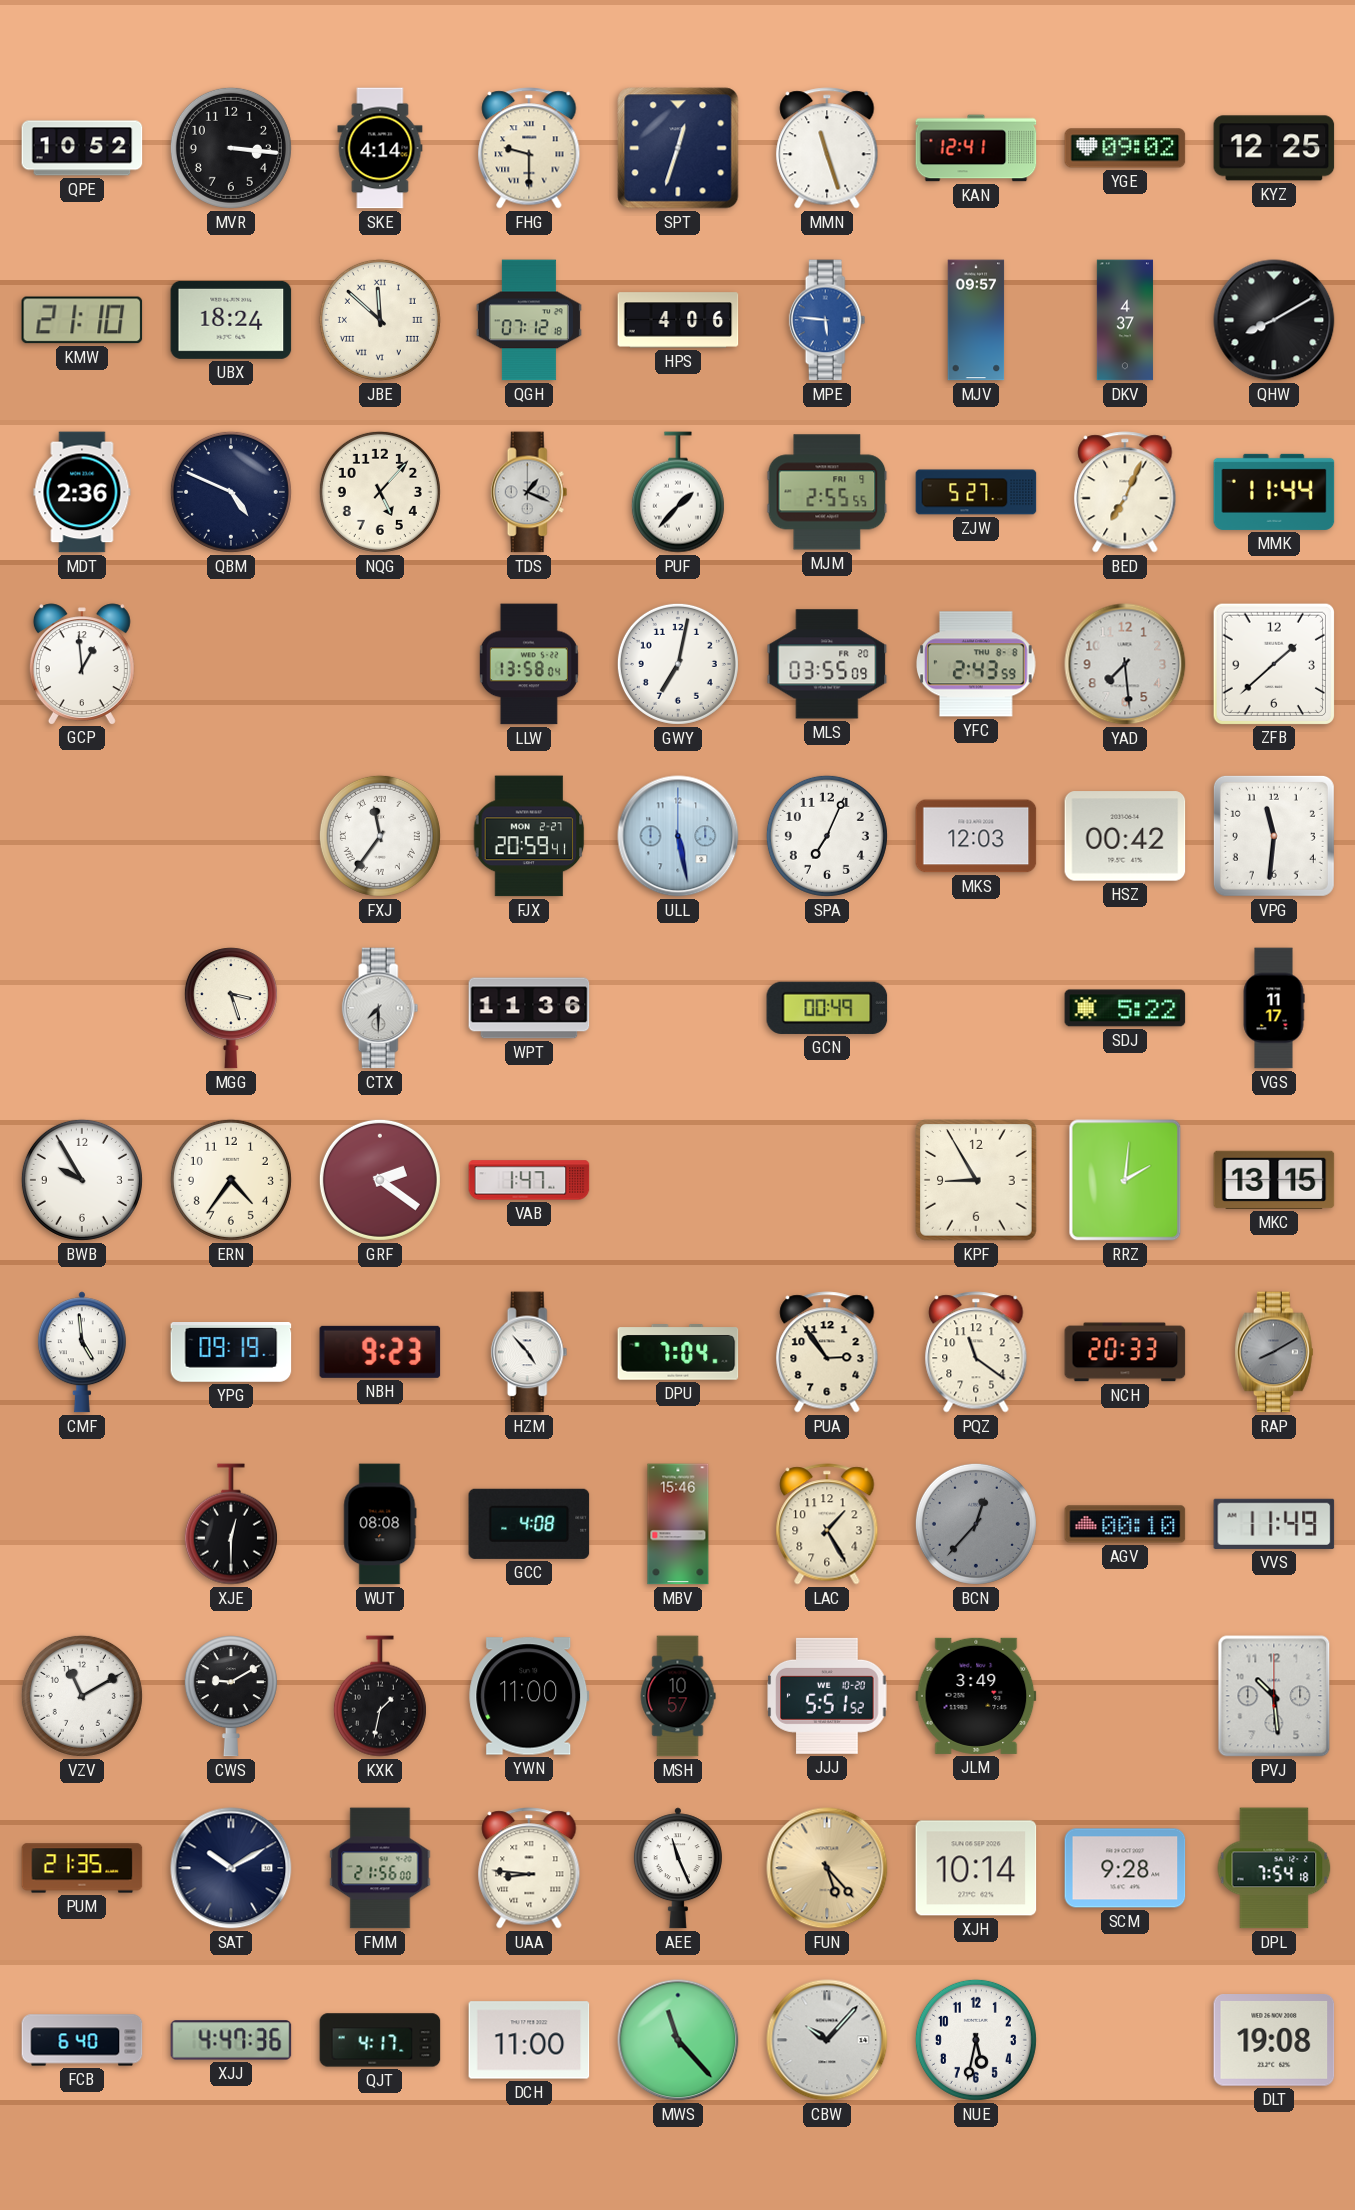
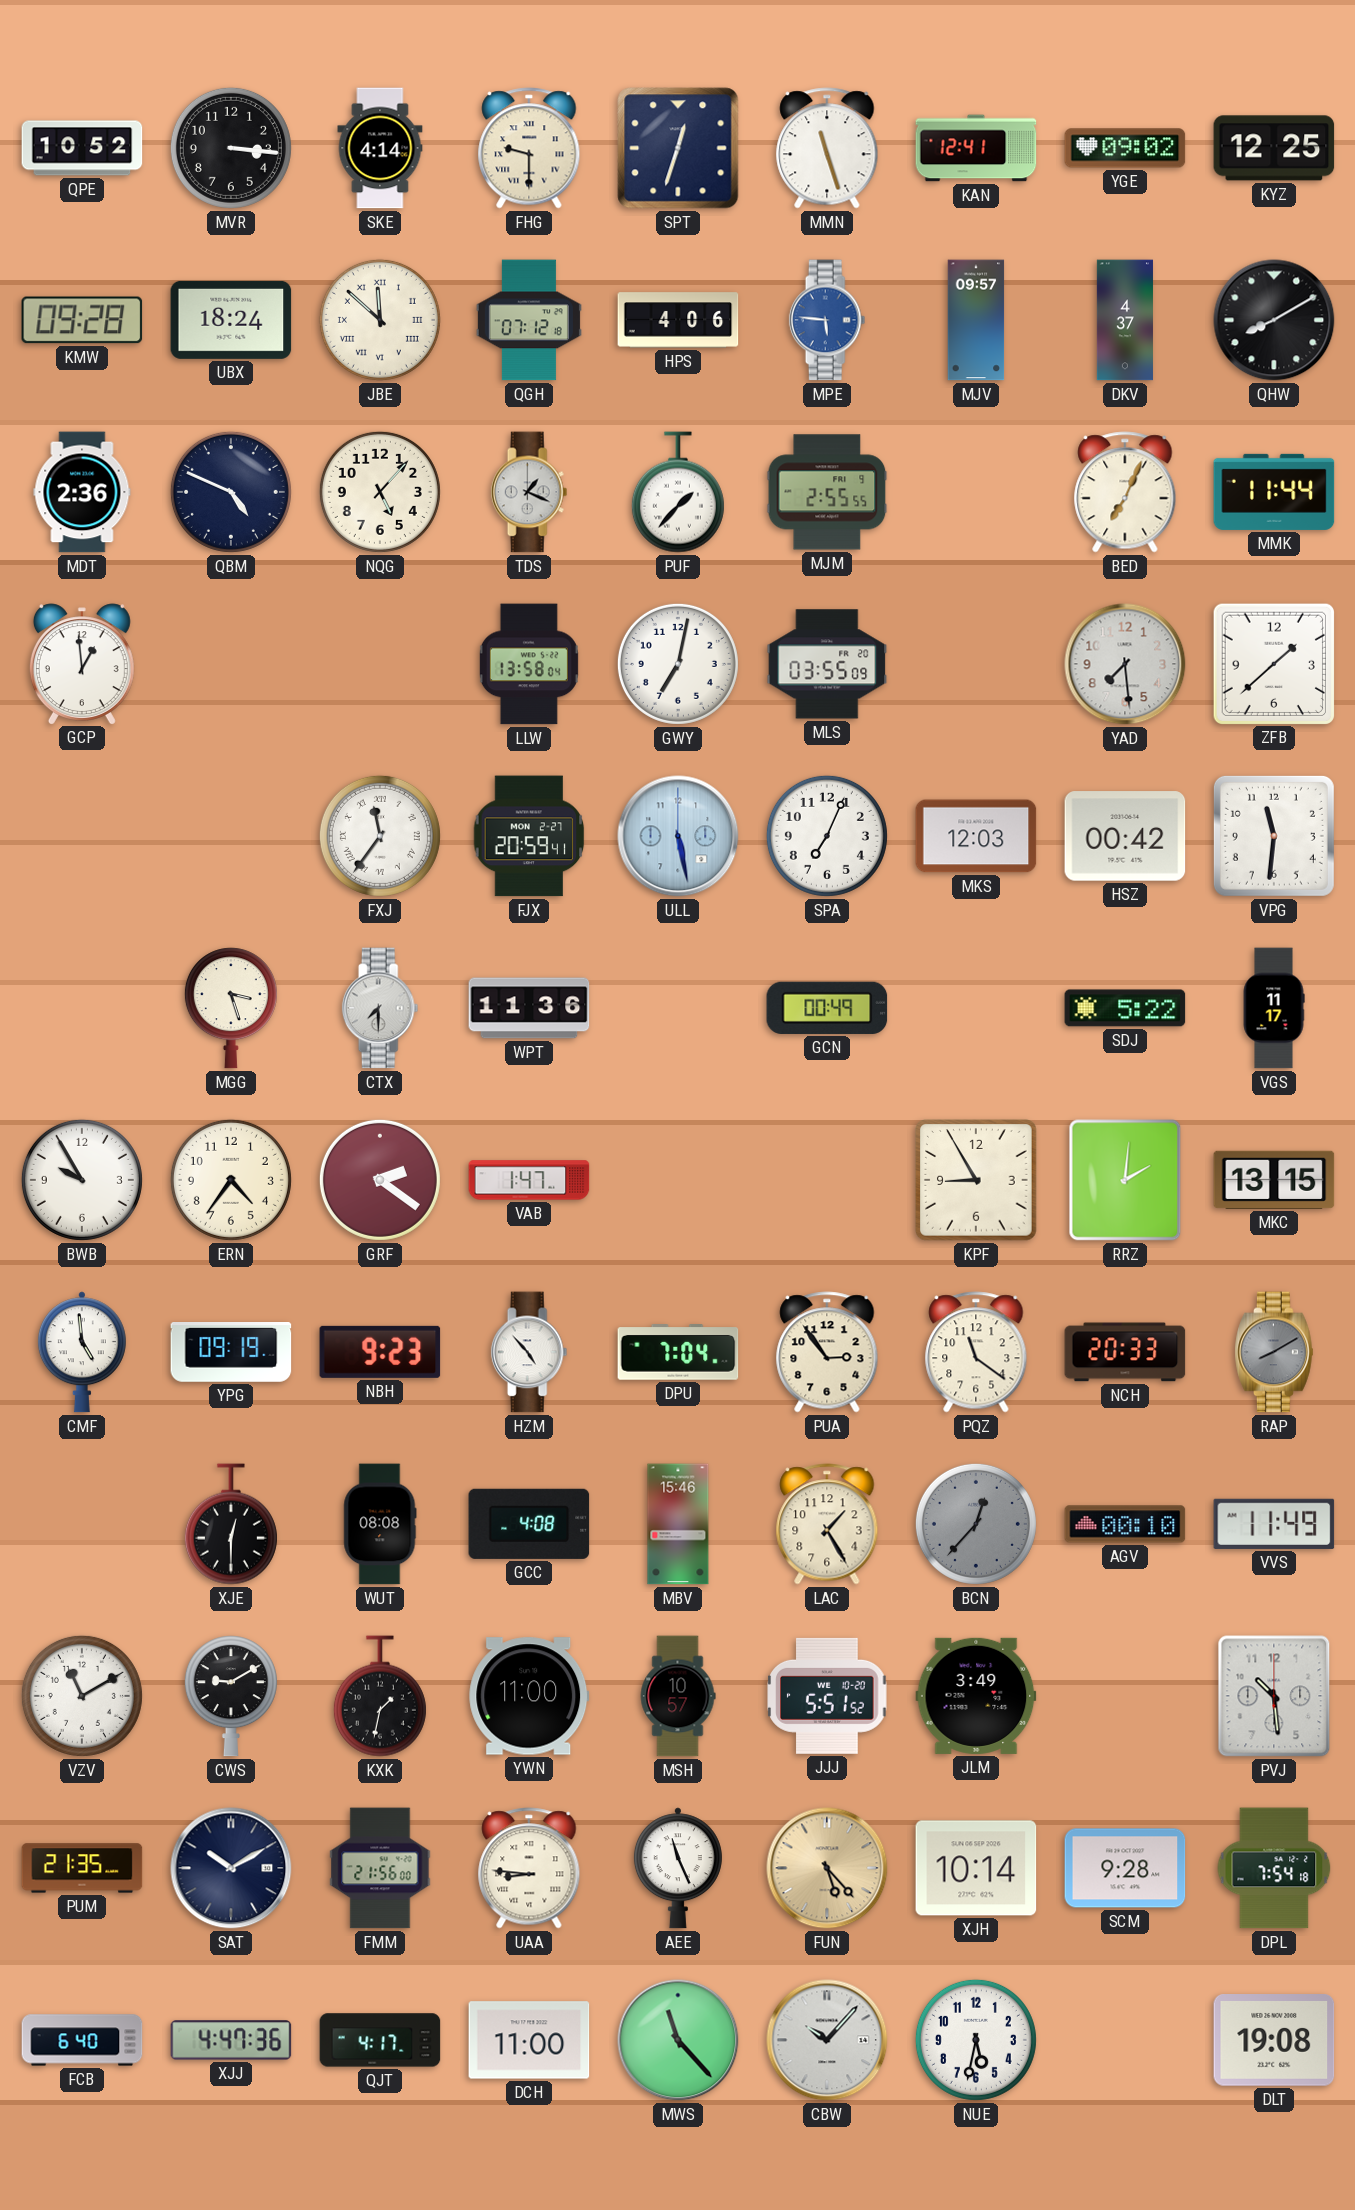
KMW: 21:10 -> 09:28
ZJW: 5:27 -> none
YFC: 2:43 -> none
